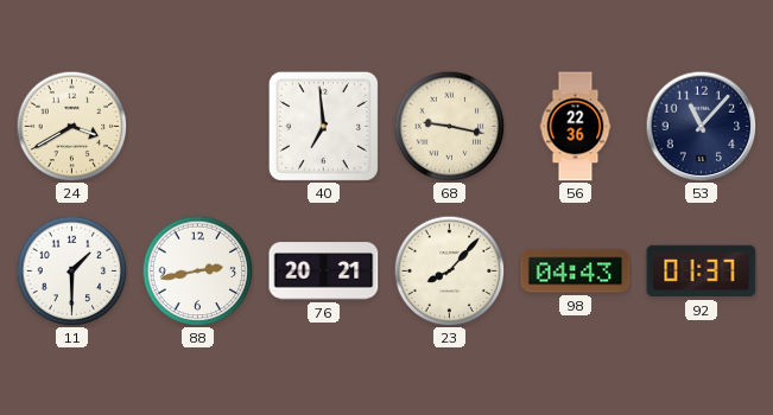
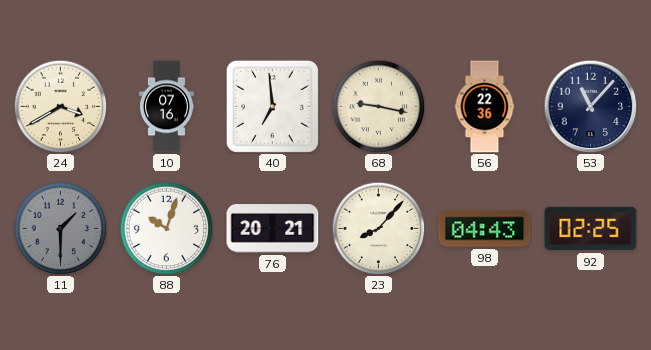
10: none -> 07:16
11 dial: white -> grey
88: 2:43 -> 10:03
92: 01:37 -> 02:25
